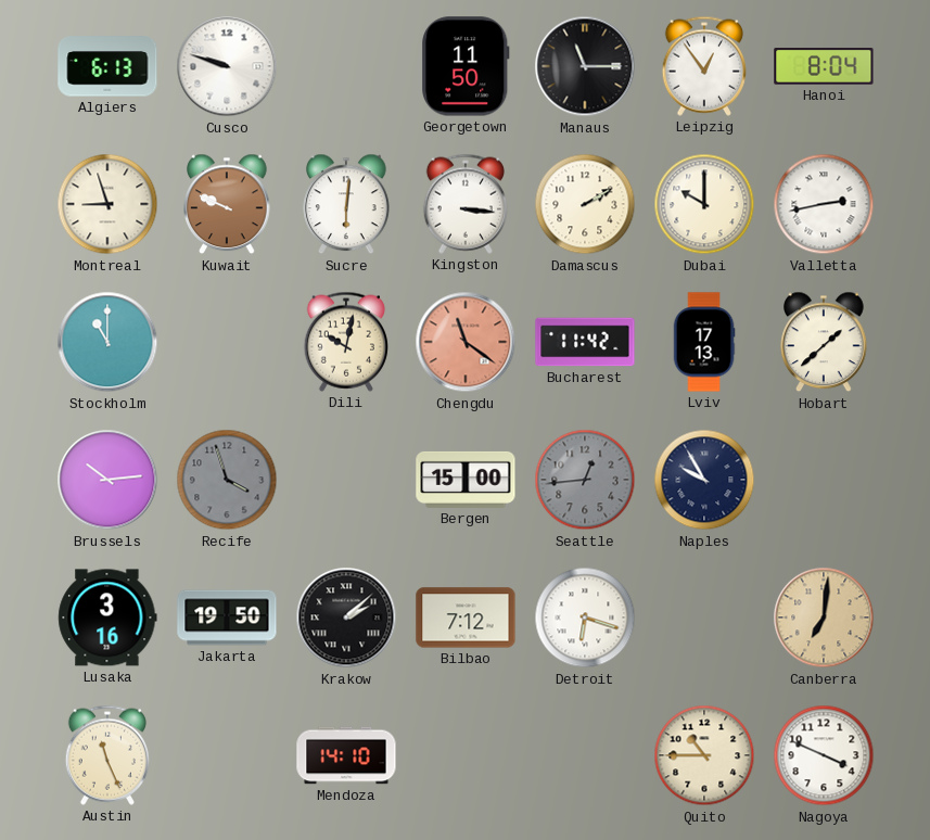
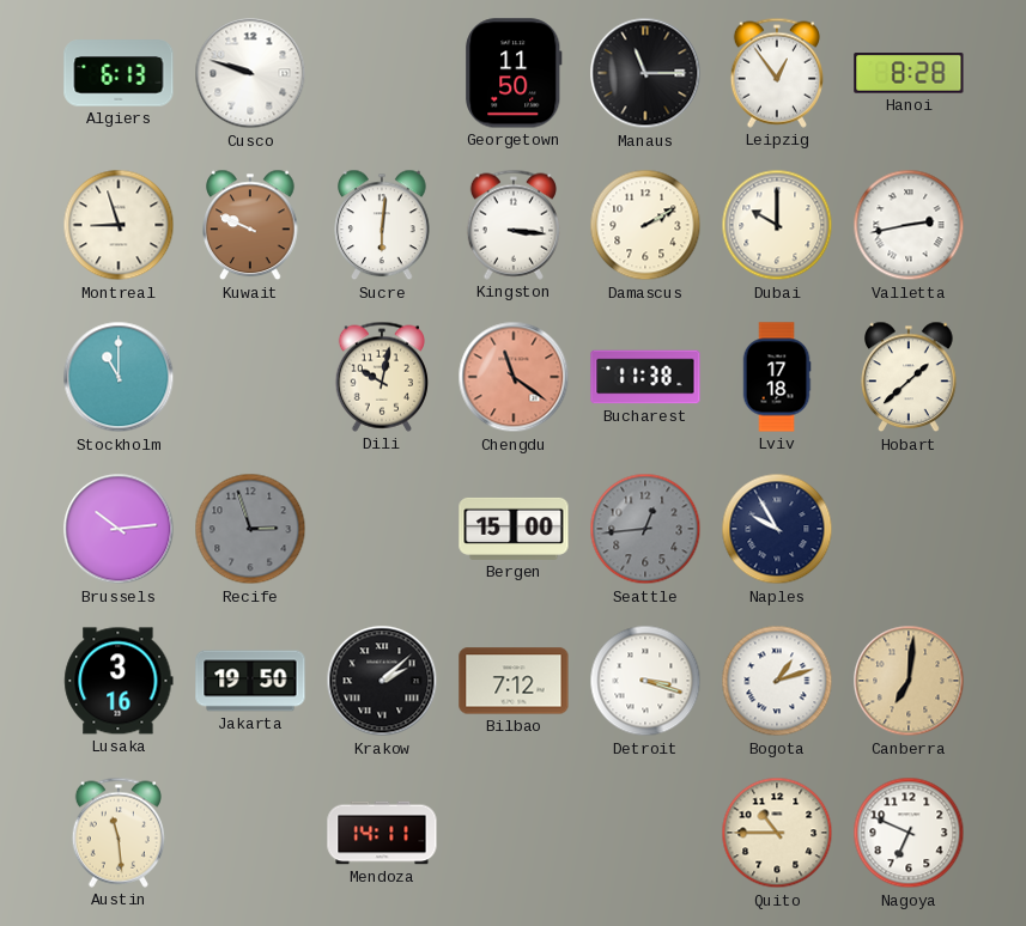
Hanoi: 8:04 -> 8:28
Bucharest: 11:42 -> 11:38
Lviv: 17:13 -> 17:18
Recife: 3:57 -> 2:57
Detroit: 6:18 -> 3:18
Bogota: none -> 1:12
Austin: 11:26 -> 11:29
Mendoza: 14:10 -> 14:11
Nagoya: 3:49 -> 6:49
